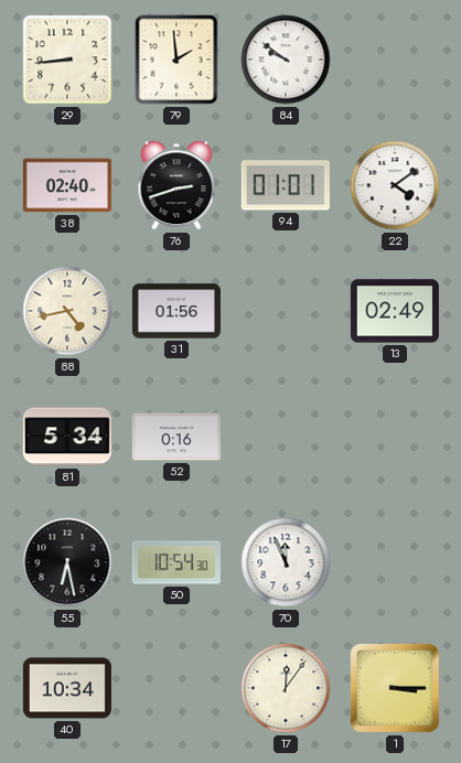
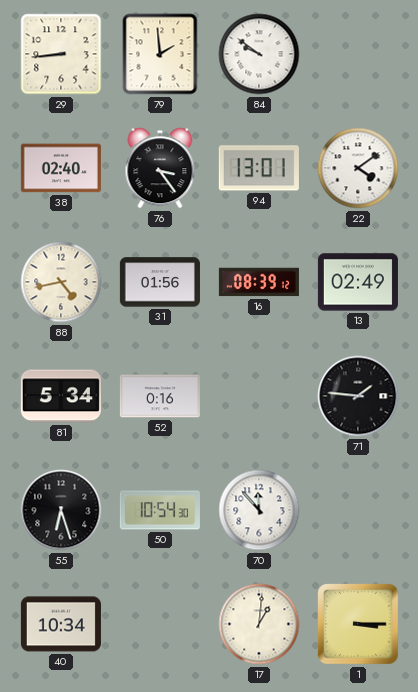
76: 2:42 -> 3:24
94: 01:01 -> 13:01
16: none -> 08:39
71: none -> 1:46
55: 6:28 -> 6:27
70: 11:56 -> 11:53
17: 12:06 -> 1:01
